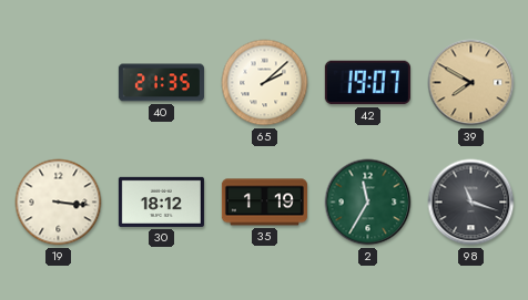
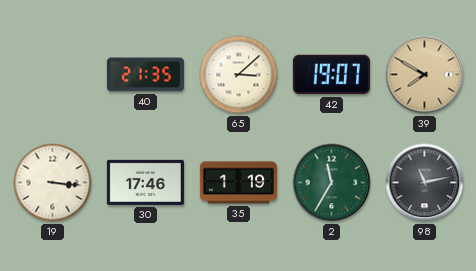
65: 2:08 -> 3:08
30: 18:12 -> 17:46
98: 11:18 -> 11:13
